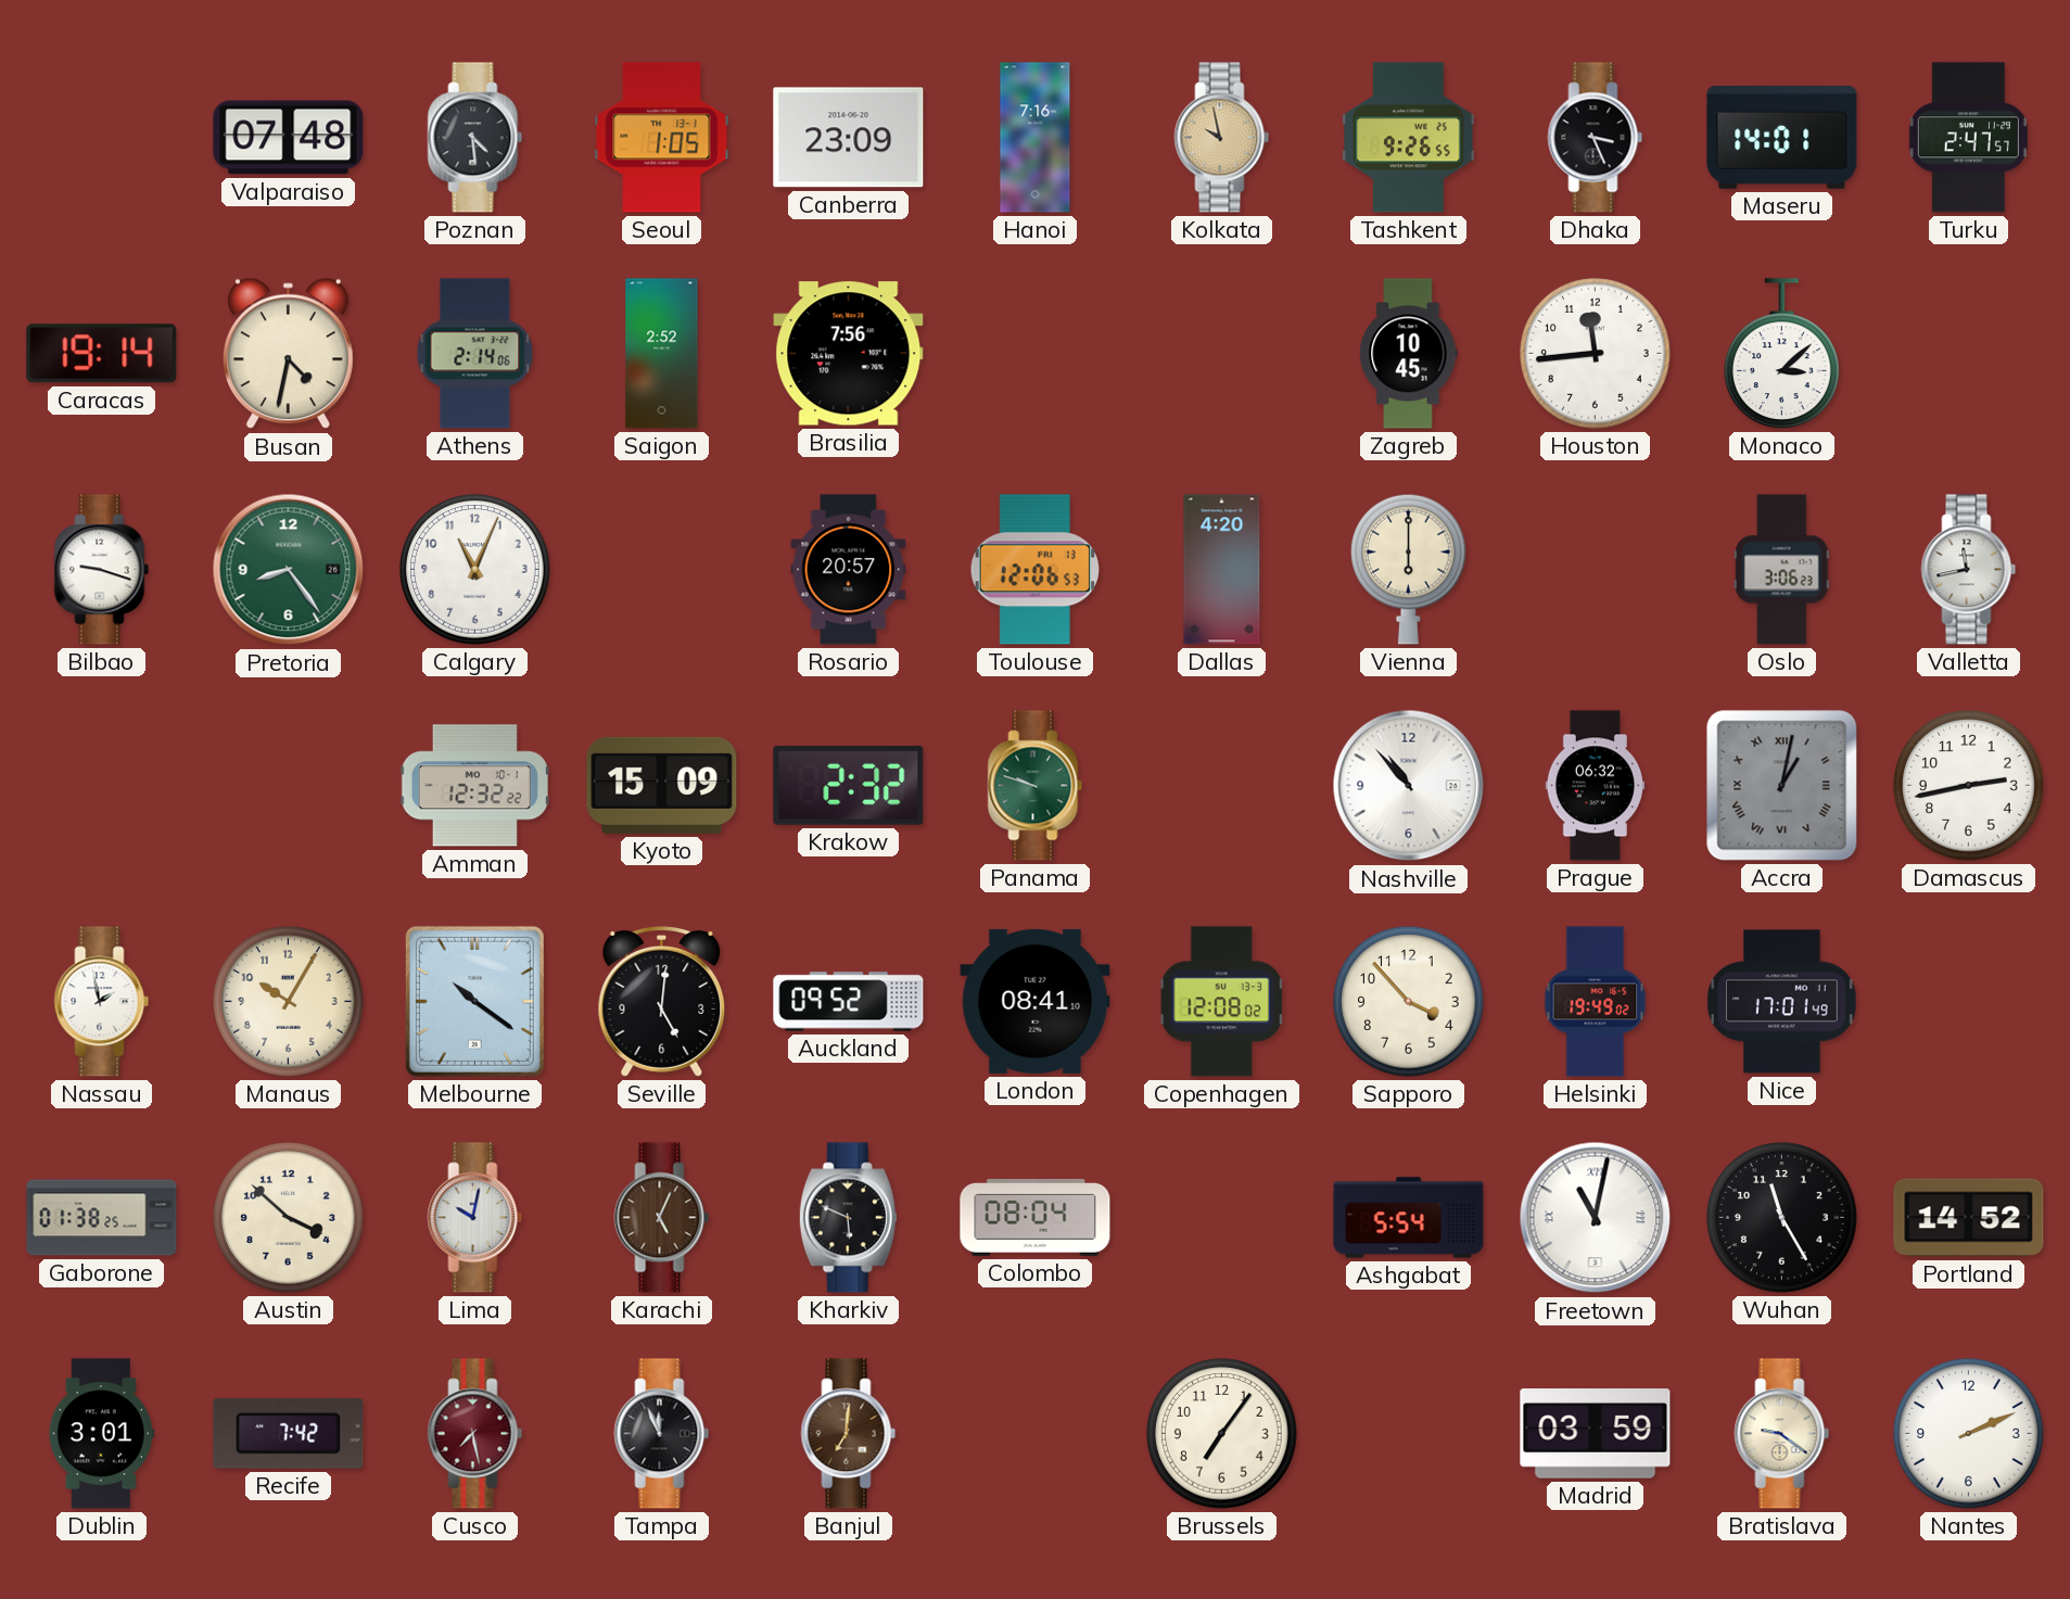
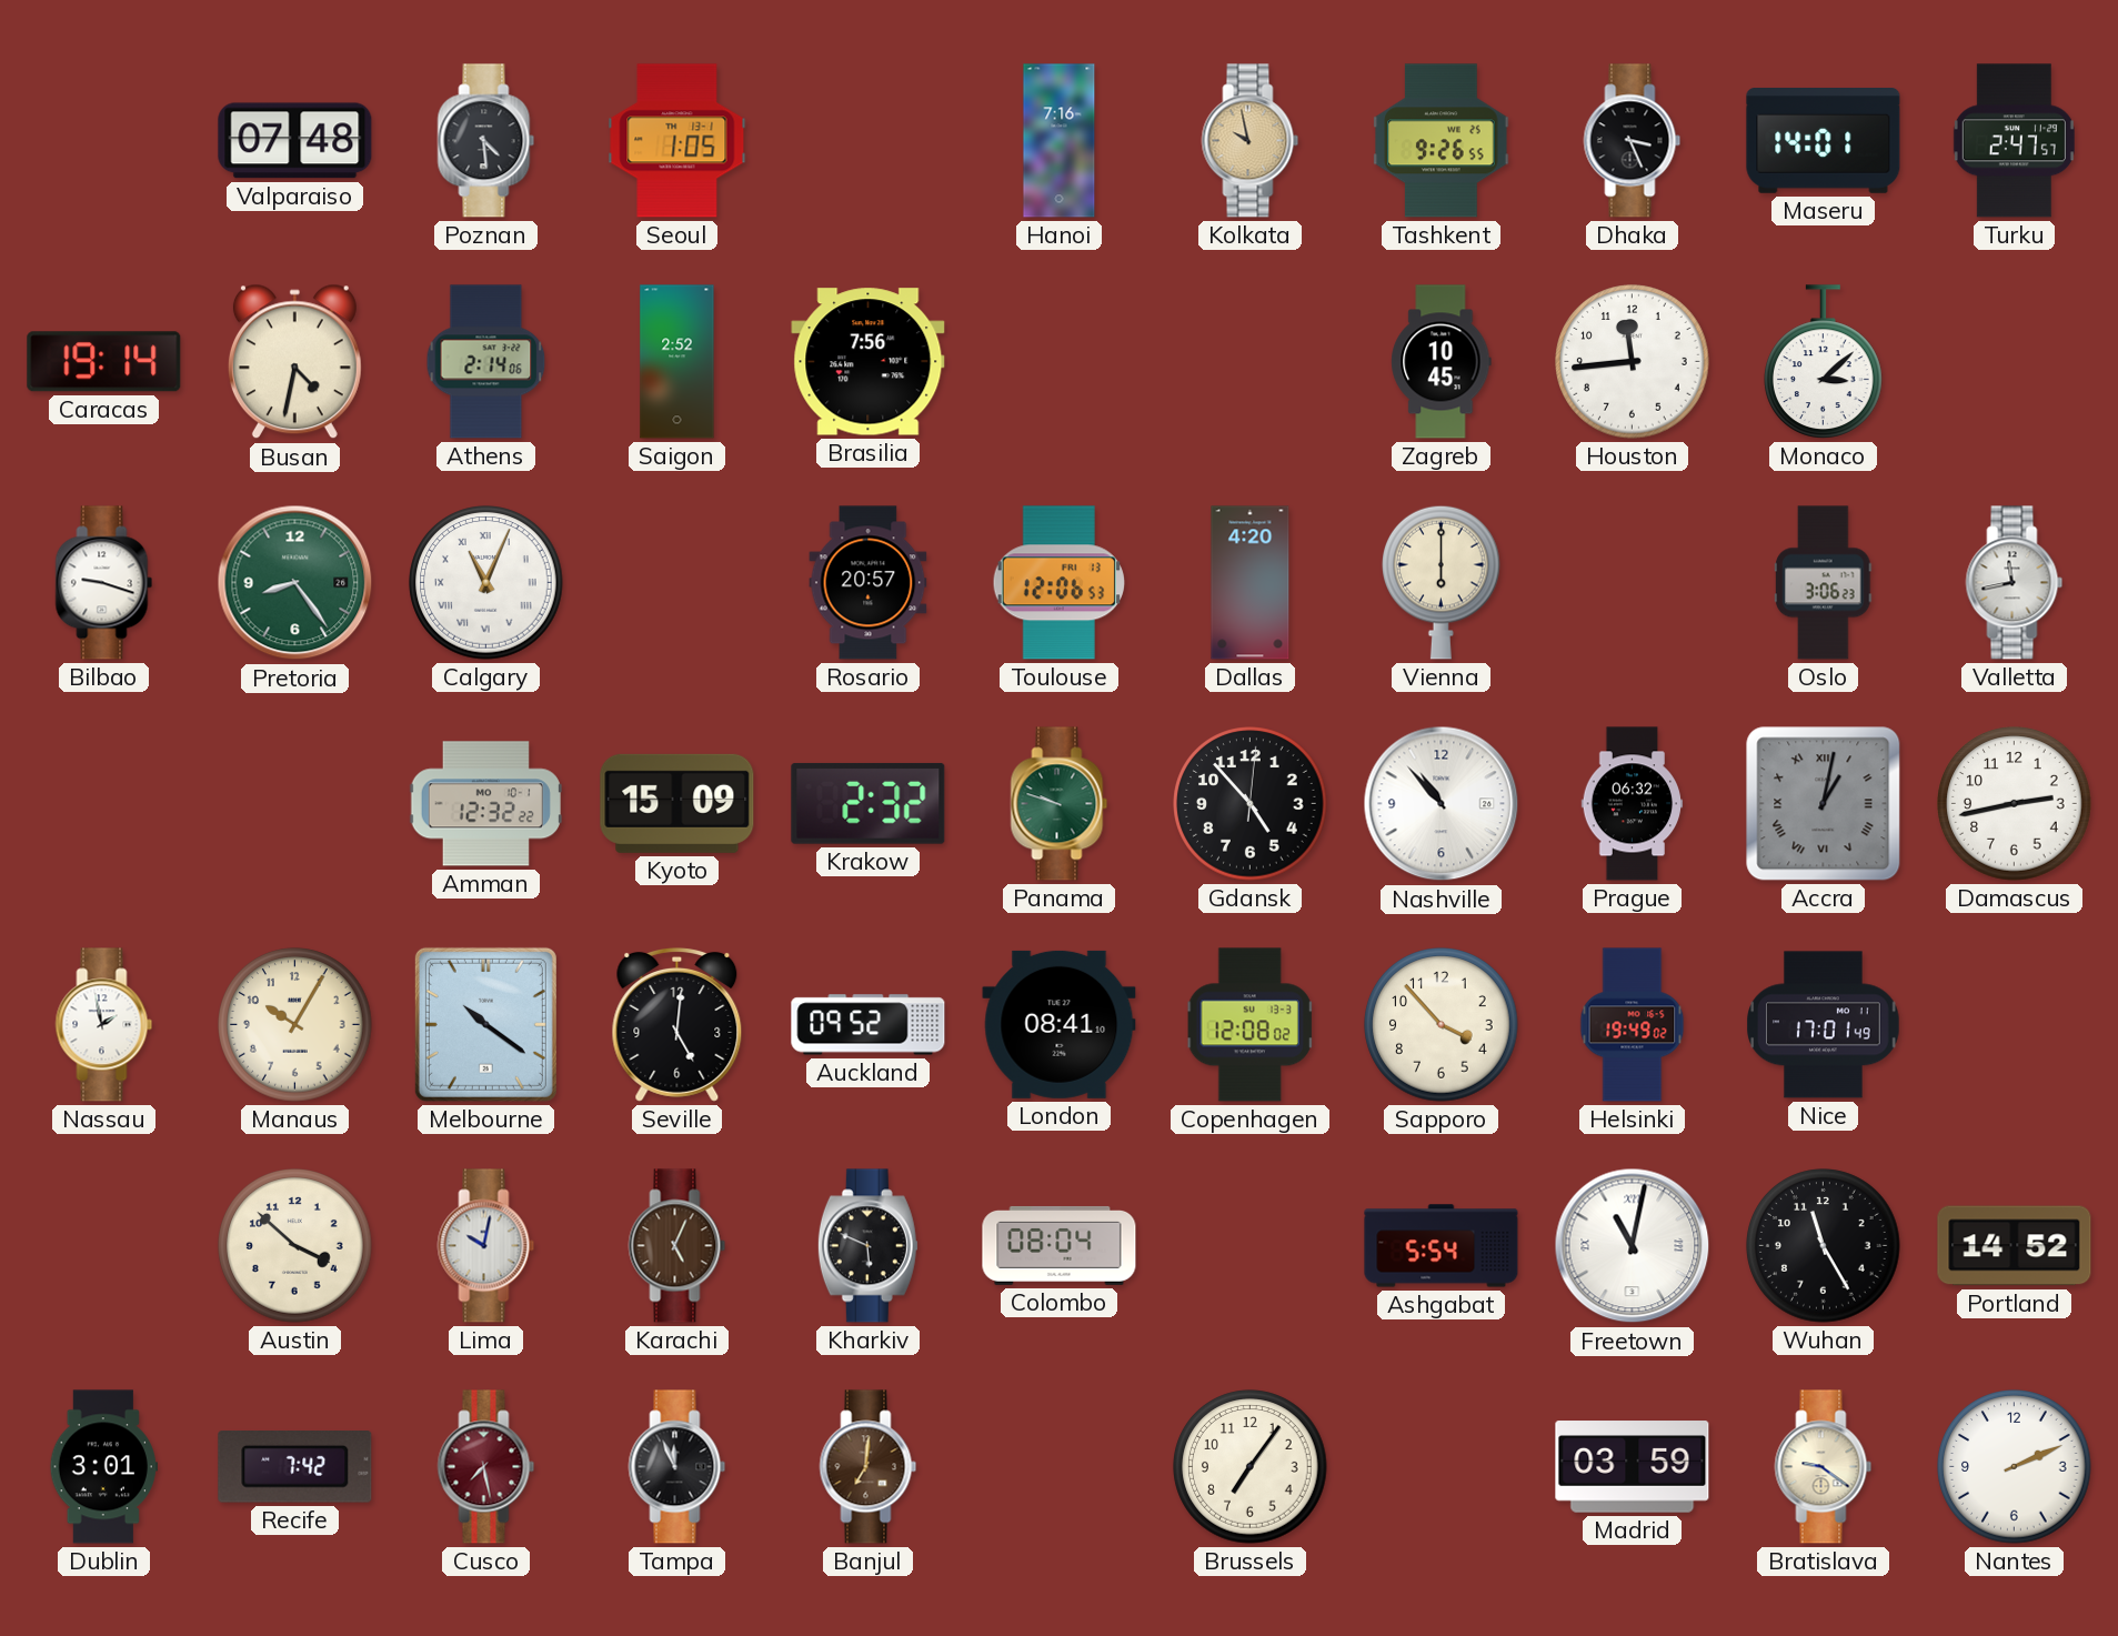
Canberra: 23:09 -> none
Calgary numerals: Arabic -> Roman
Gdansk: none -> 4:53
Gaborone: 01:38 -> none
